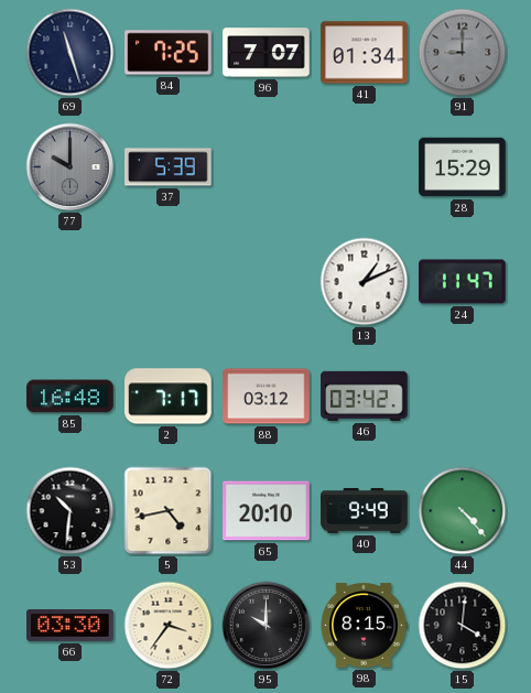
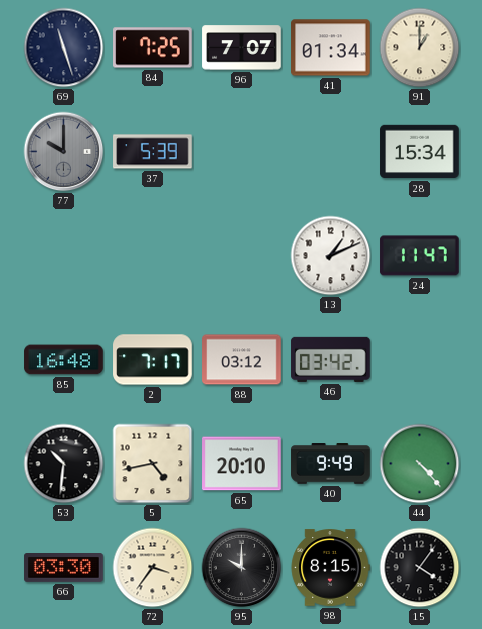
91: 9:00 -> 1:00
91 dial: grey -> cream
28: 15:29 -> 15:34
15: 4:01 -> 4:06
